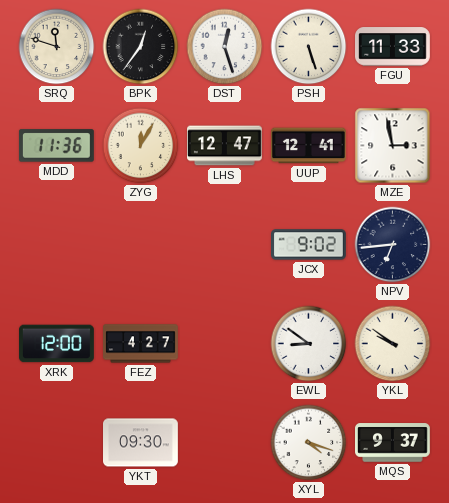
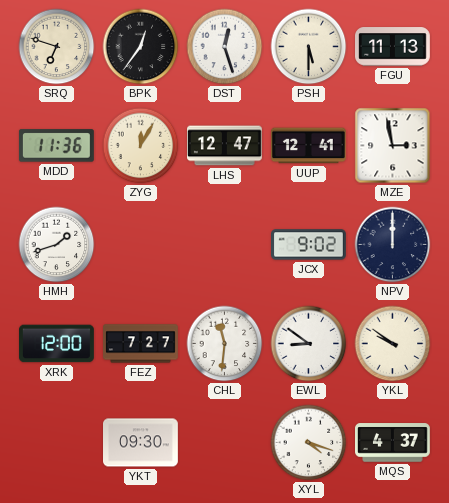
SRQ: 11:48 -> 6:48
PSH: 5:27 -> 5:30
FGU: 11:33 -> 11:13
HMH: none -> 1:42
NPV: 6:44 -> 12:00
FEZ: 4:27 -> 7:27
CHL: none -> 11:31
MQS: 9:37 -> 4:37
